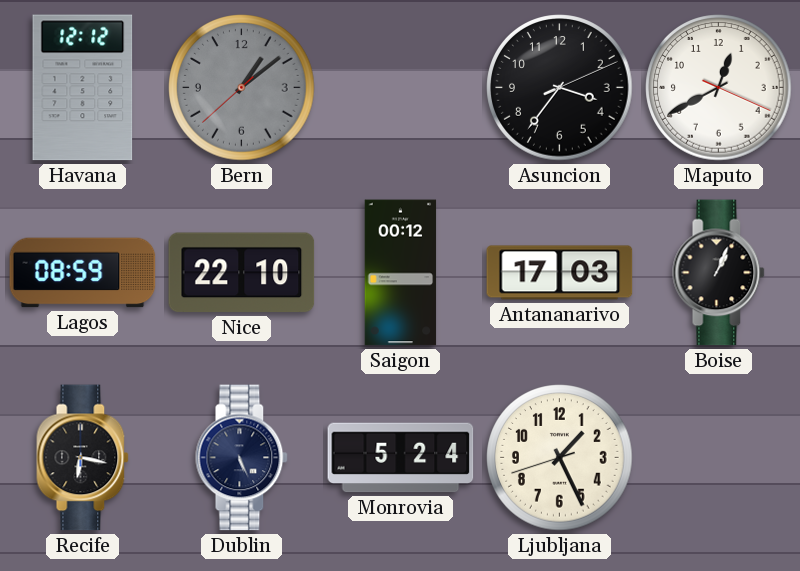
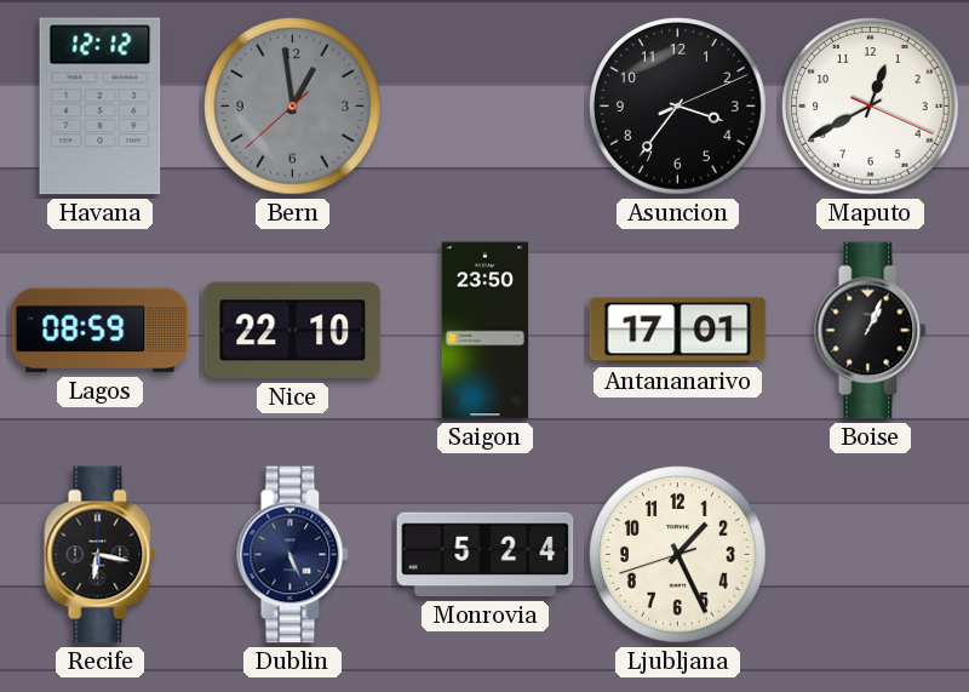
Bern: 1:08 -> 12:58
Saigon: 00:12 -> 23:50
Antananarivo: 17:03 -> 17:01
